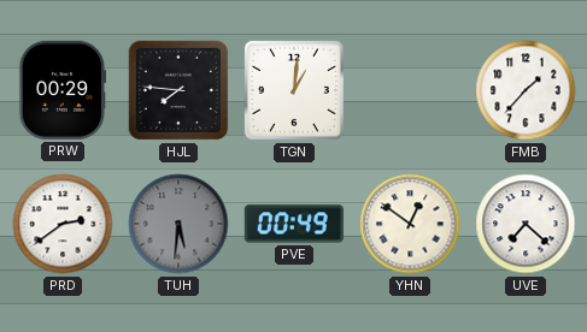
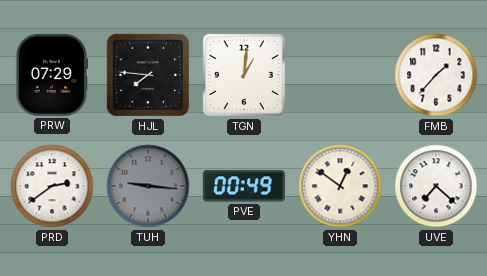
PRW: 00:29 -> 07:29
TUH: 5:31 -> 9:16
